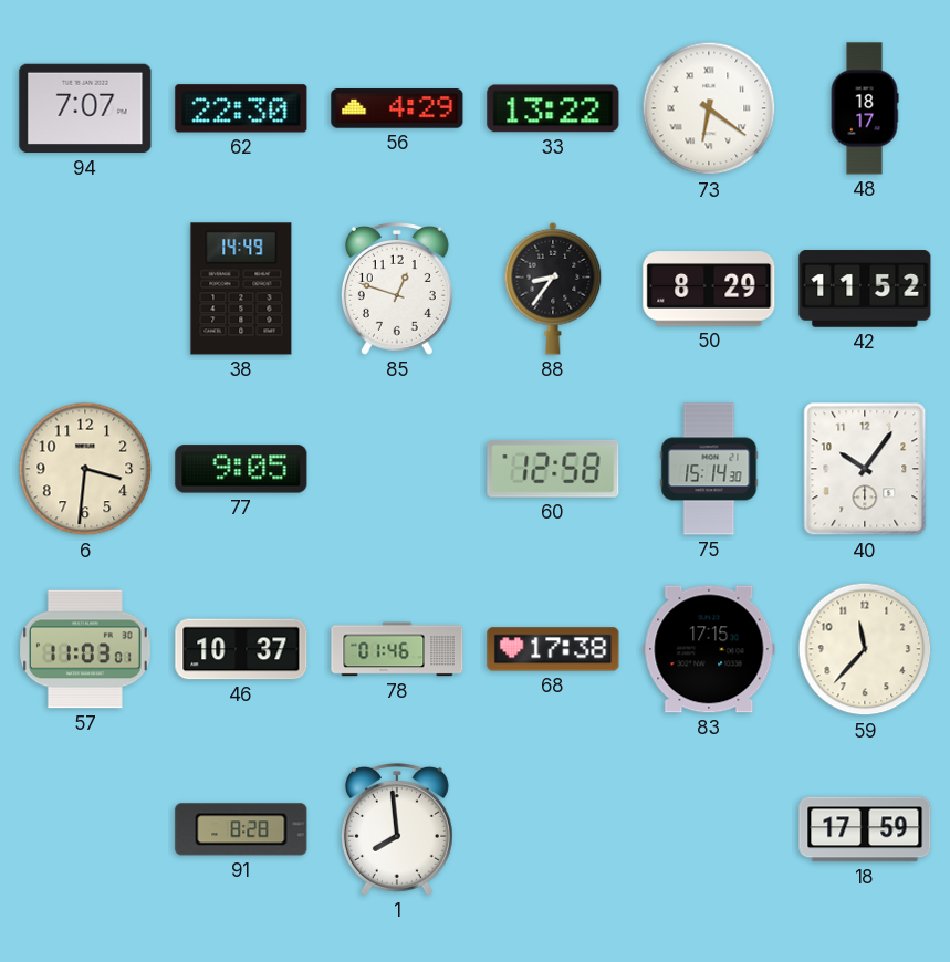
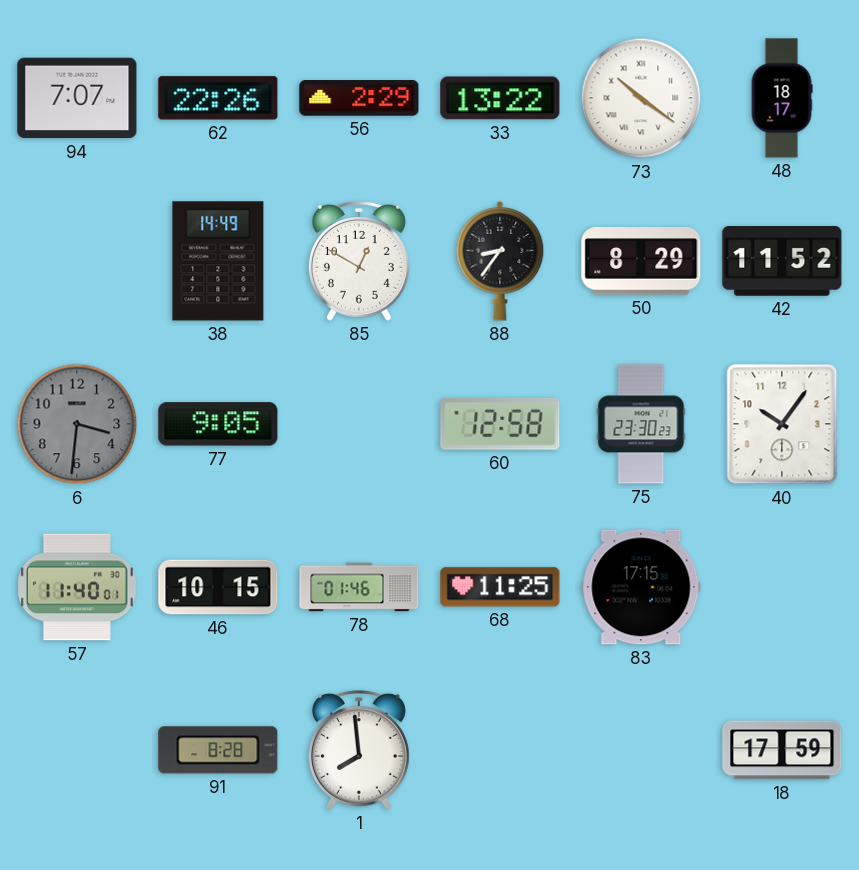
62: 22:30 -> 22:26
56: 4:29 -> 2:29
73: 6:21 -> 10:21
85: 12:48 -> 12:50
6 dial: cream -> grey
75: 15:14 -> 23:30
57: 11:03 -> 11:40
46: 10:37 -> 10:15
68: 17:38 -> 11:25
59: 11:37 -> none
